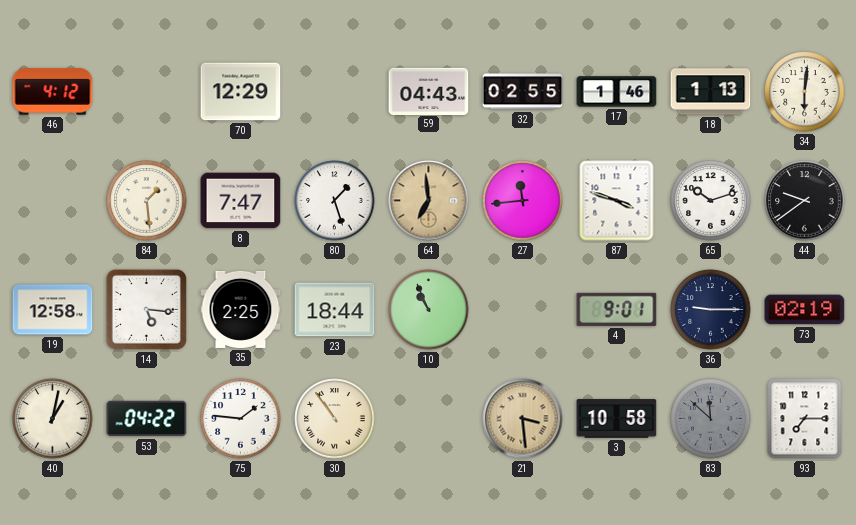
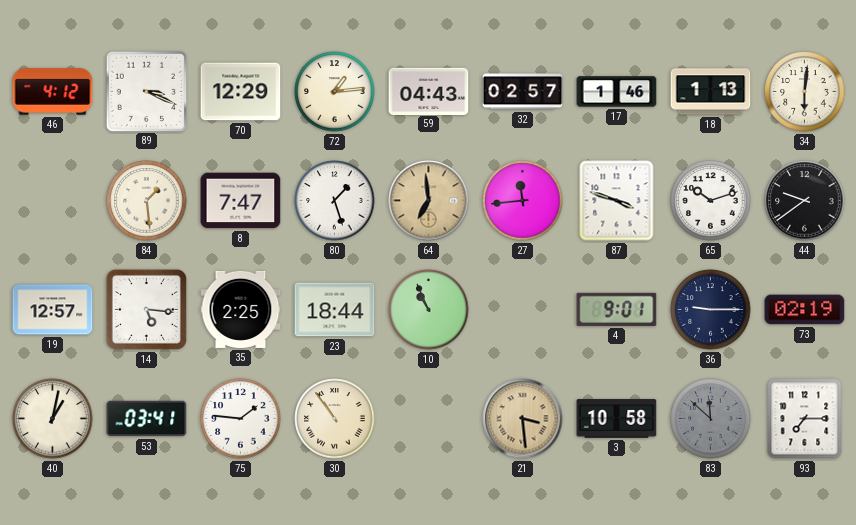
89: none -> 3:19
72: none -> 1:14
32: 02:55 -> 02:57
19: 12:58 -> 12:57
53: 04:22 -> 03:41
